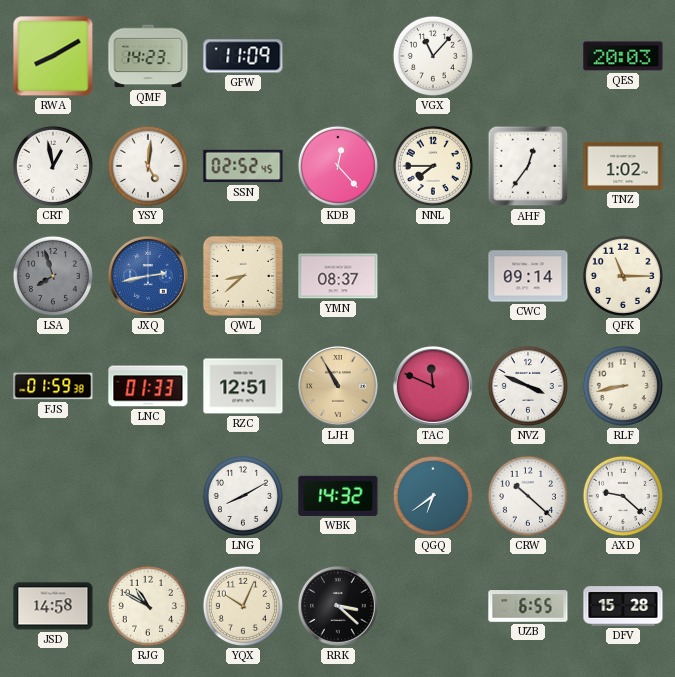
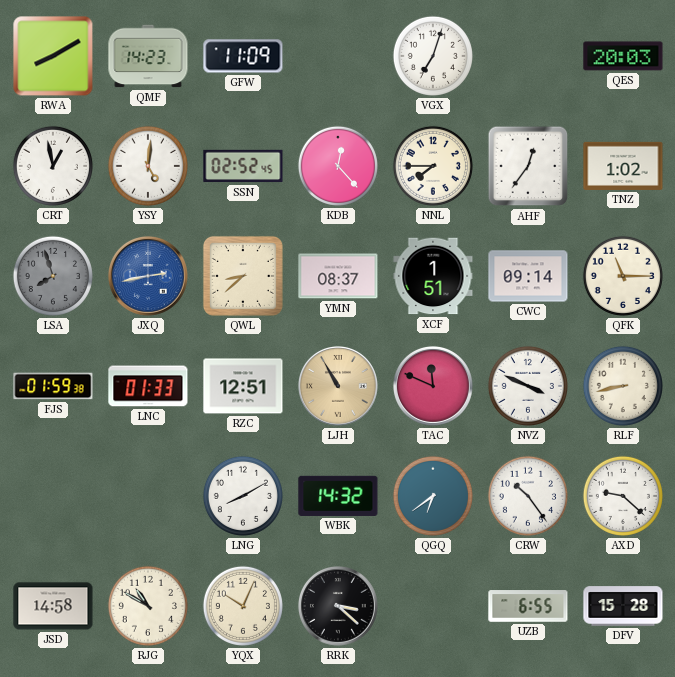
VGX: 11:07 -> 7:03
XCF: none -> 1:51
CRW: 10:22 -> 10:24
